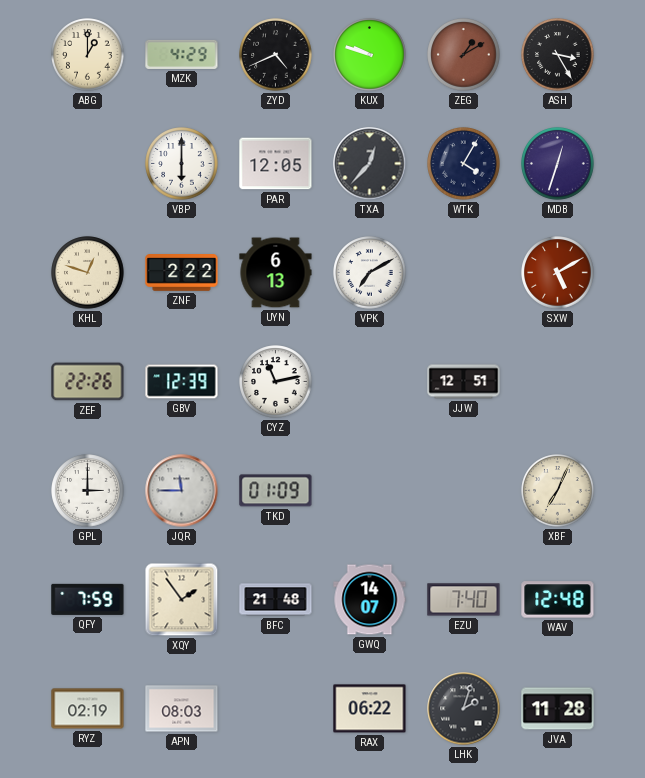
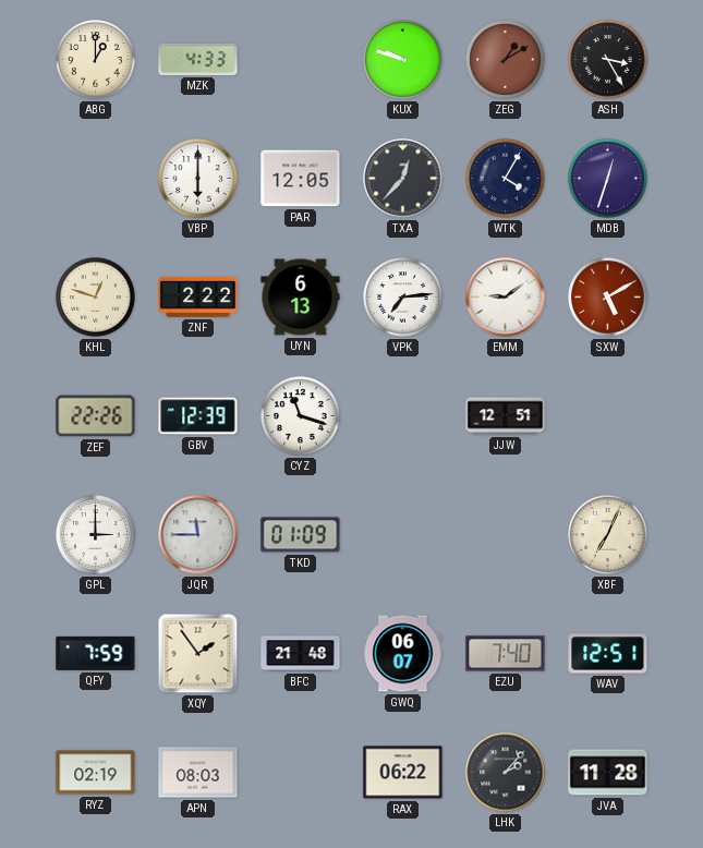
MZK: 4:29 -> 4:33
ZYD: 4:41 -> none
VPK: 7:10 -> 7:14
EMM: none -> 9:09
CYZ: 11:13 -> 11:18
GWQ: 14:07 -> 06:07
WAV: 12:48 -> 12:51
LHK: 2:03 -> 2:07
